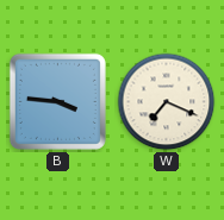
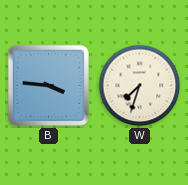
W: 7:19 -> 7:33
